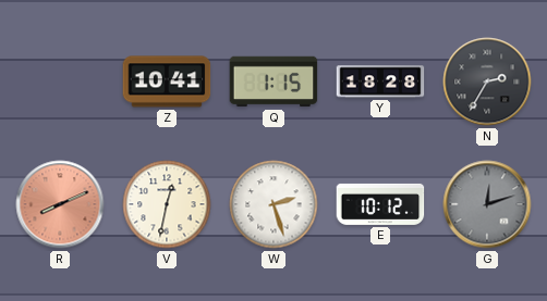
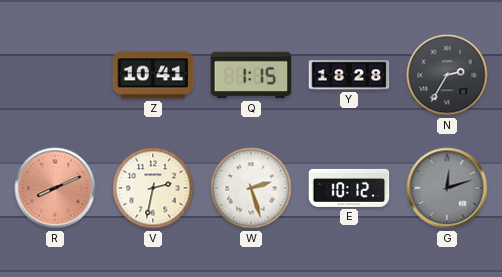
V: 12:32 -> 2:32
